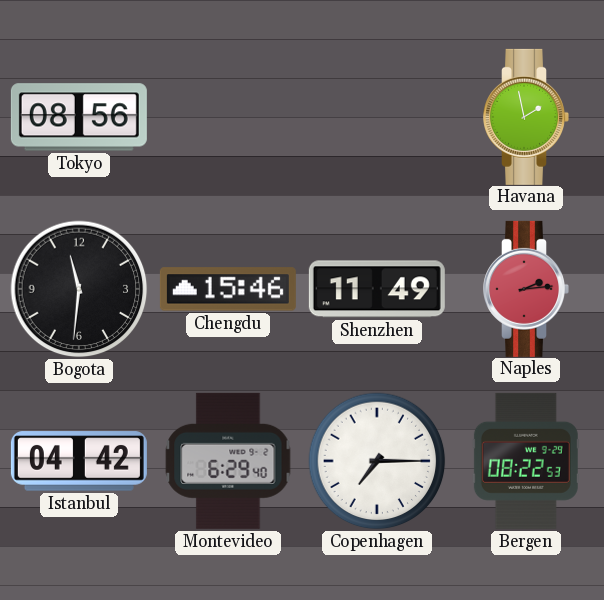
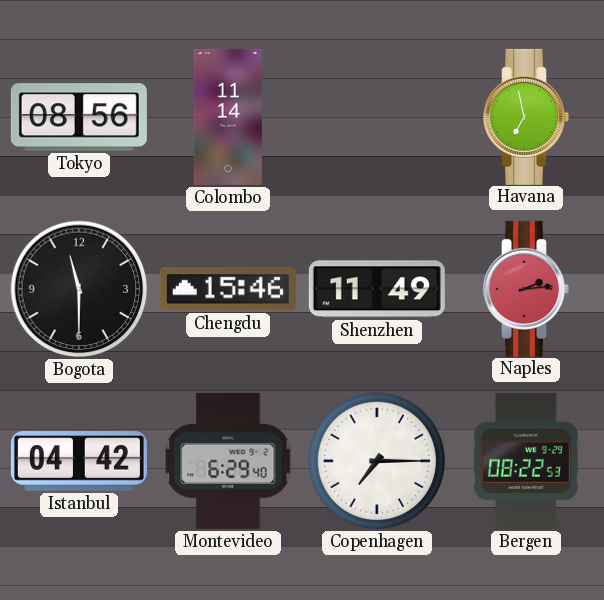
Colombo: none -> 11:14
Havana: 1:58 -> 6:58
Bogota: 11:31 -> 11:30
